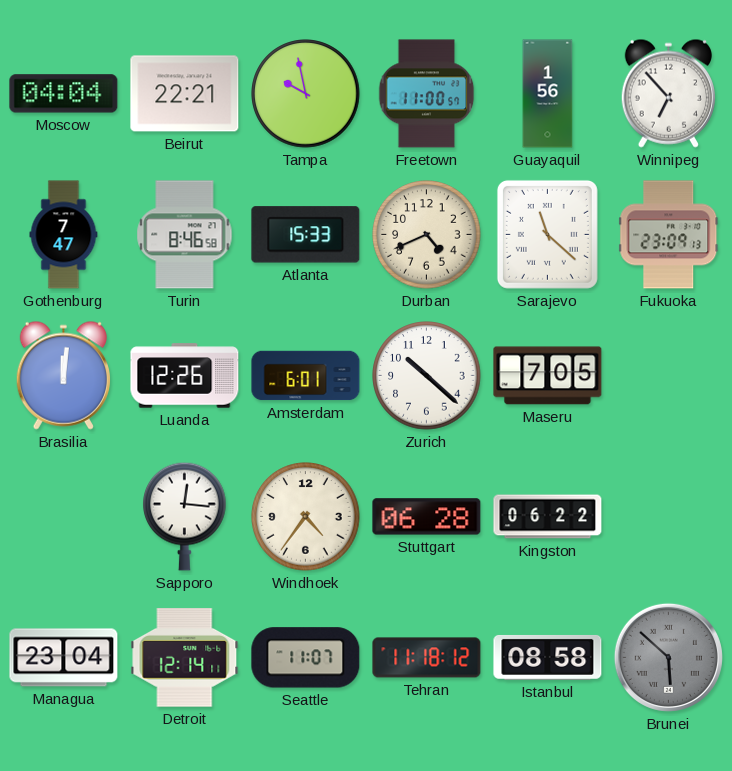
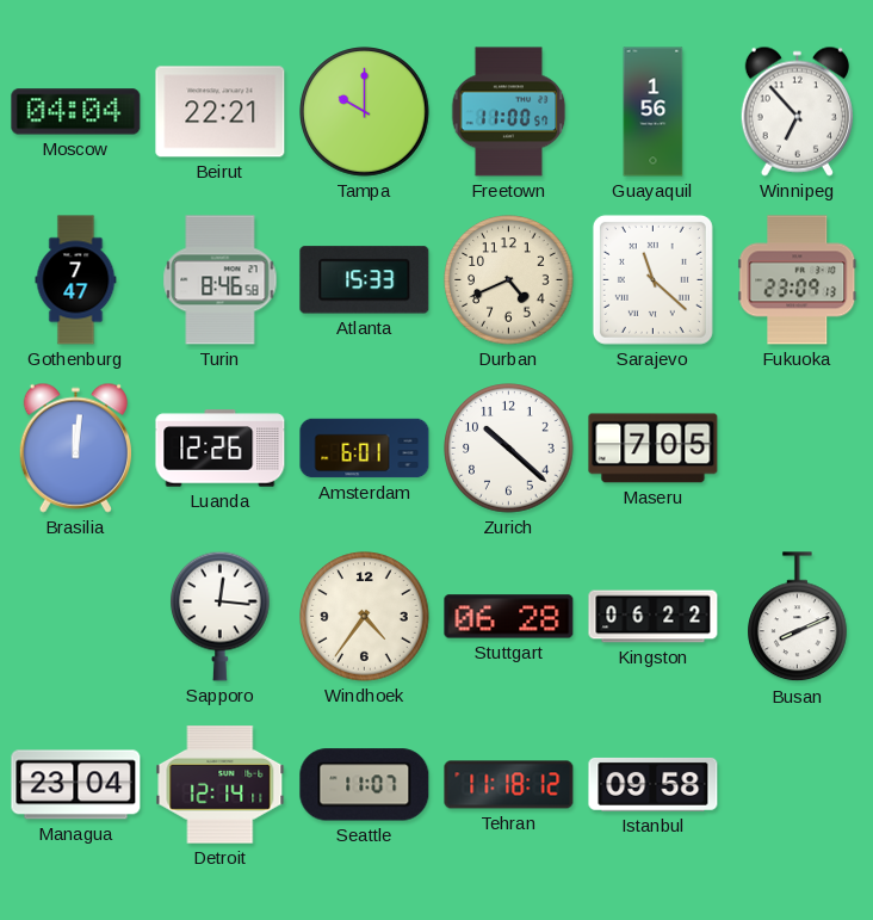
Tampa: 9:58 -> 10:00
Busan: none -> 8:11
Istanbul: 08:58 -> 09:58
Brunei: 5:52 -> none
